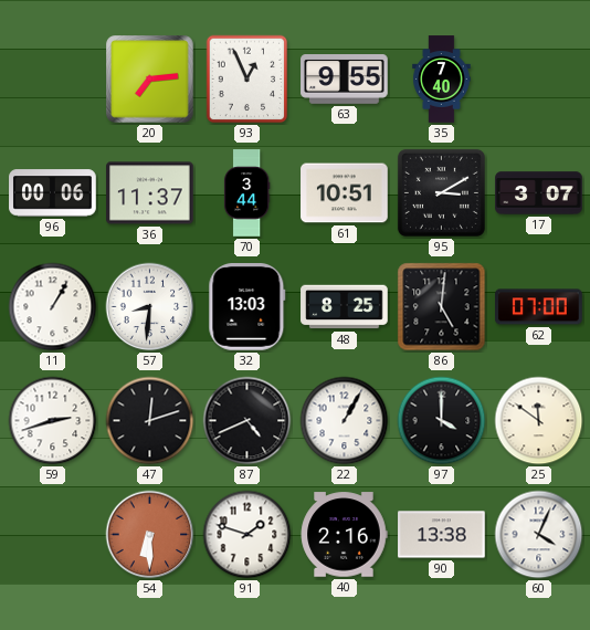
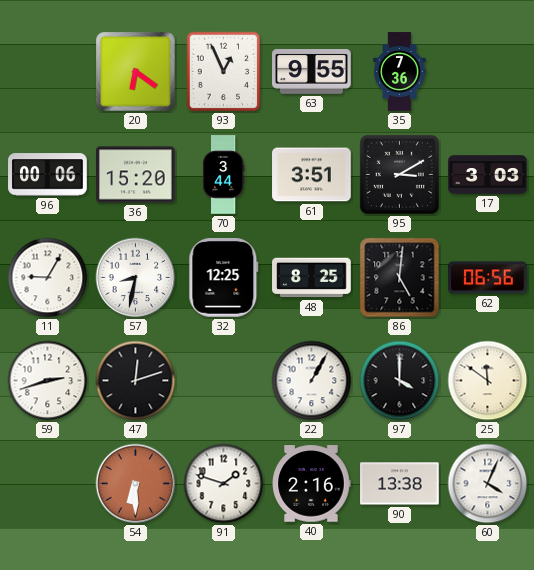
20: 7:14 -> 6:21
35: 7:40 -> 7:36
36: 11:37 -> 15:20
61: 10:51 -> 3:51
17: 3:07 -> 3:03
11: 1:05 -> 9:05
57: 8:31 -> 8:32
32: 13:03 -> 12:25
62: 07:00 -> 06:56
87: 4:41 -> none
